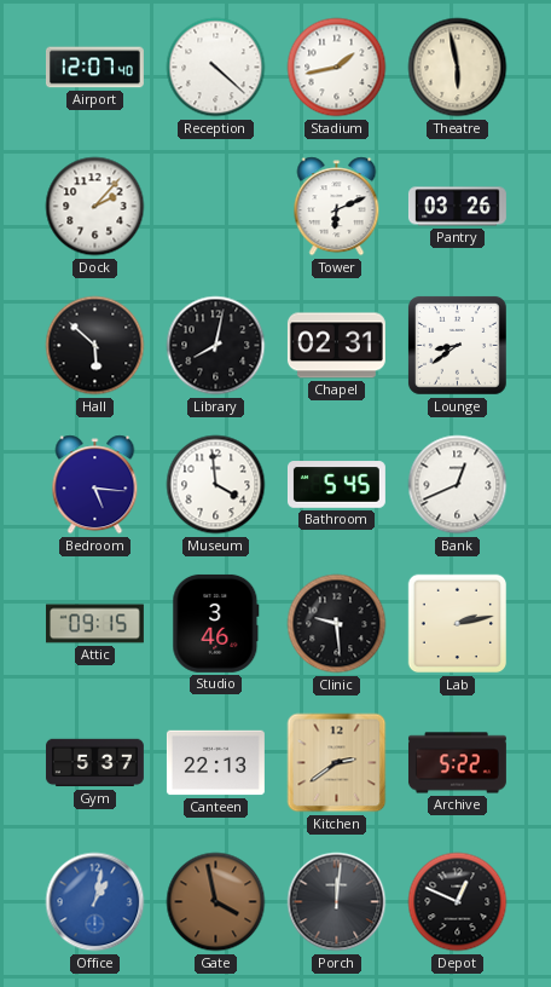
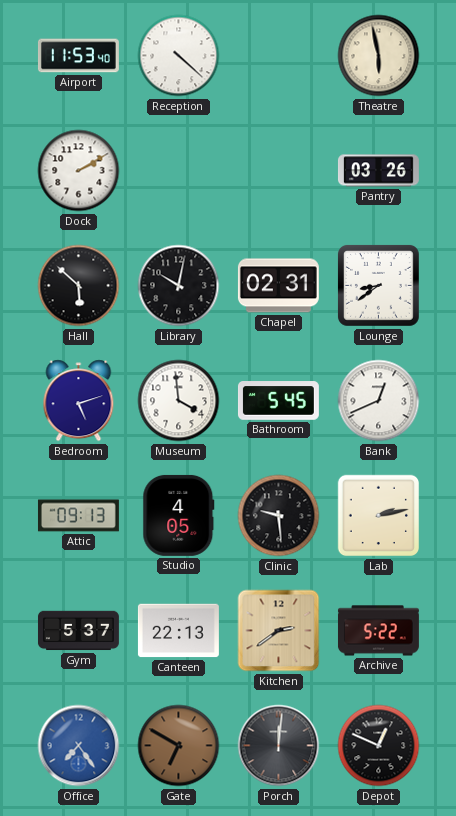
Airport: 12:07 -> 11:53
Stadium: 1:43 -> none
Dock: 2:07 -> 2:10
Tower: 6:11 -> none
Library: 8:02 -> 10:02
Bedroom: 5:16 -> 5:12
Attic: 09:15 -> 09:13
Studio: 3:46 -> 4:05
Office: 1:02 -> 7:24
Gate: 3:58 -> 6:50
